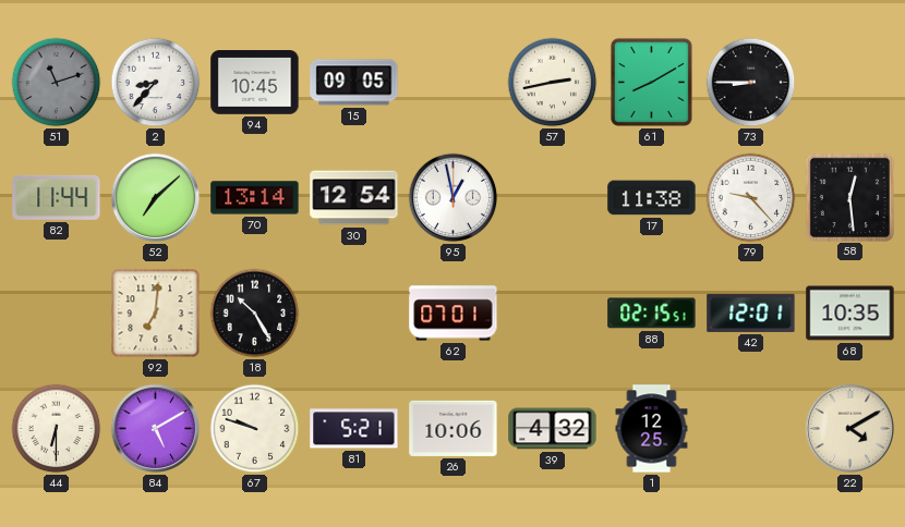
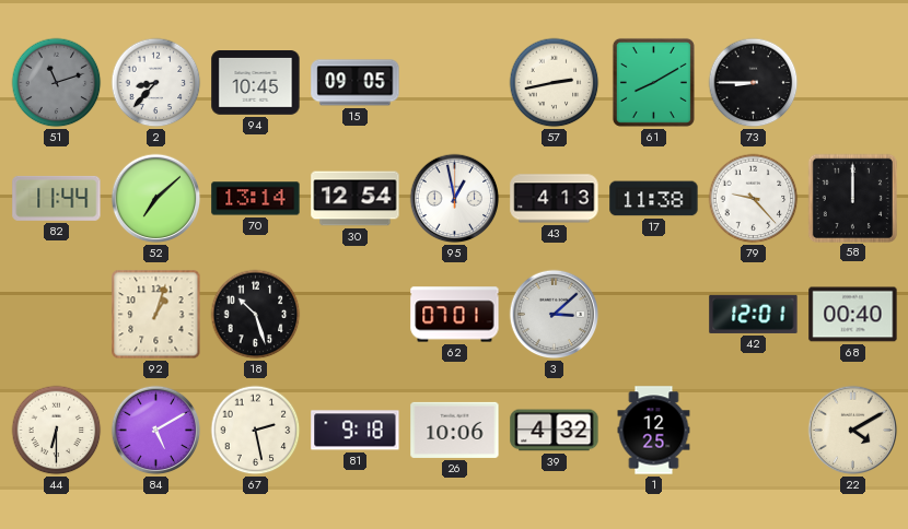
43: none -> 4:13
58: 12:29 -> 12:00
92: 7:01 -> 1:03
18: 10:25 -> 10:27
3: none -> 3:08
88: 02:15 -> none
68: 10:35 -> 00:40
67: 9:48 -> 2:28
81: 5:21 -> 9:18
